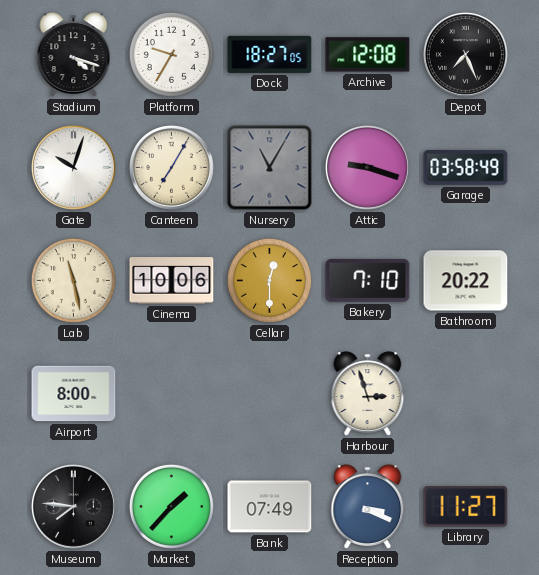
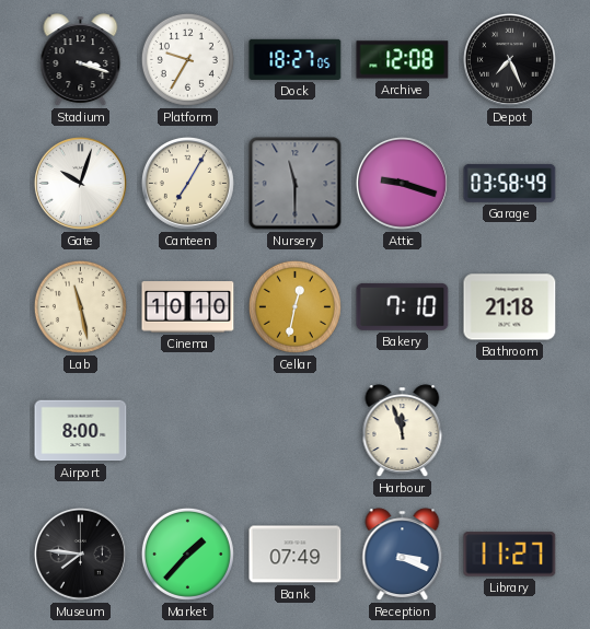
Stadium: 4:18 -> 3:18
Nursery: 11:05 -> 11:30
Cinema: 10:06 -> 10:10
Cellar: 12:30 -> 12:32
Bathroom: 20:22 -> 21:18
Harbour: 2:57 -> 11:57
